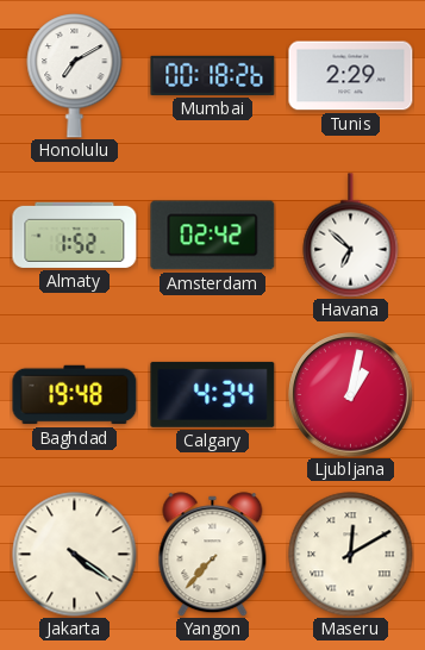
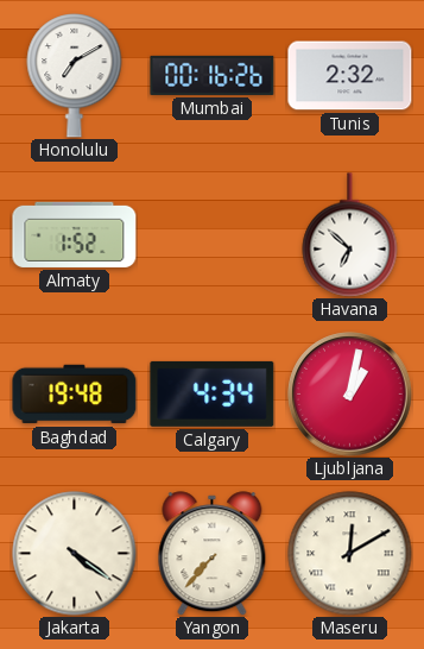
Mumbai: 00:18 -> 00:16
Tunis: 2:29 -> 2:32
Amsterdam: 02:42 -> none
